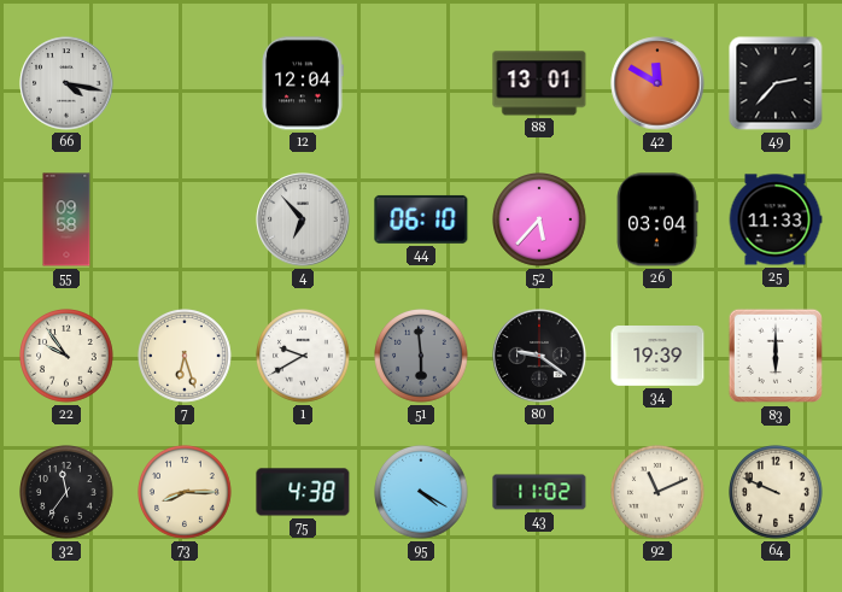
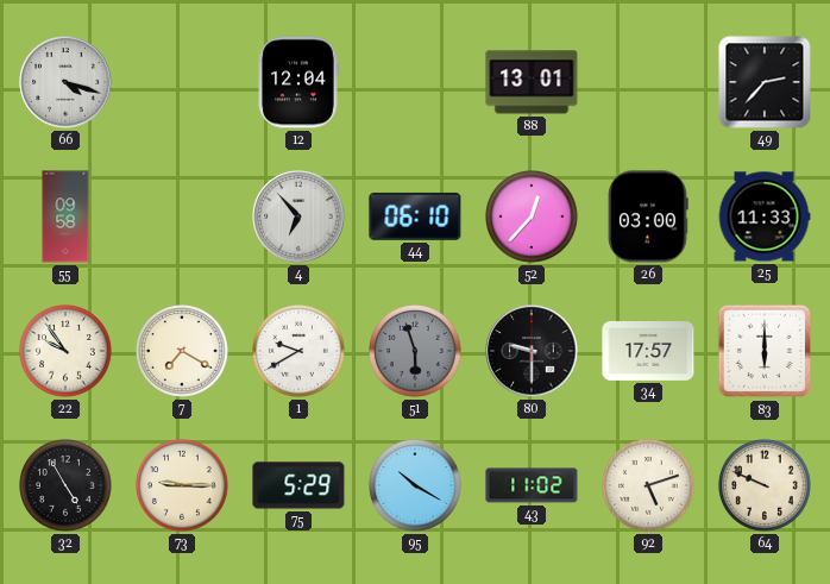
66: 4:17 -> 4:18
42: 11:50 -> none
52: 5:37 -> 12:37
26: 03:04 -> 03:00
7: 6:27 -> 7:20
51: 5:59 -> 5:57
80: 9:21 -> 9:30
34: 19:39 -> 17:57
32: 11:36 -> 4:55
73: 8:15 -> 9:15
75: 4:38 -> 5:29
95: 4:20 -> 10:20
92: 11:11 -> 5:12
